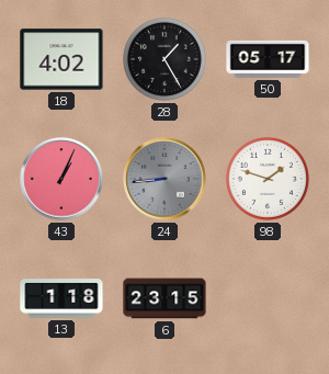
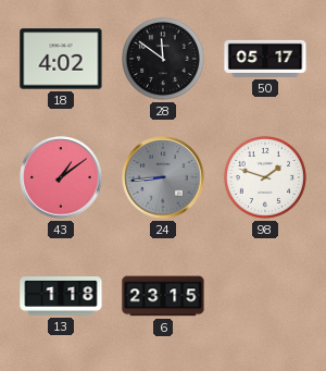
28: 1:25 -> 11:51
43: 1:04 -> 1:09
